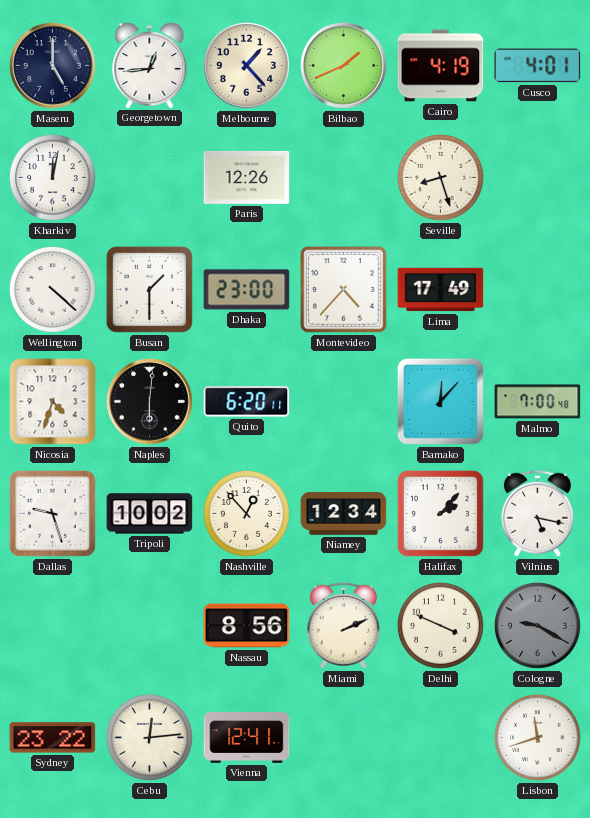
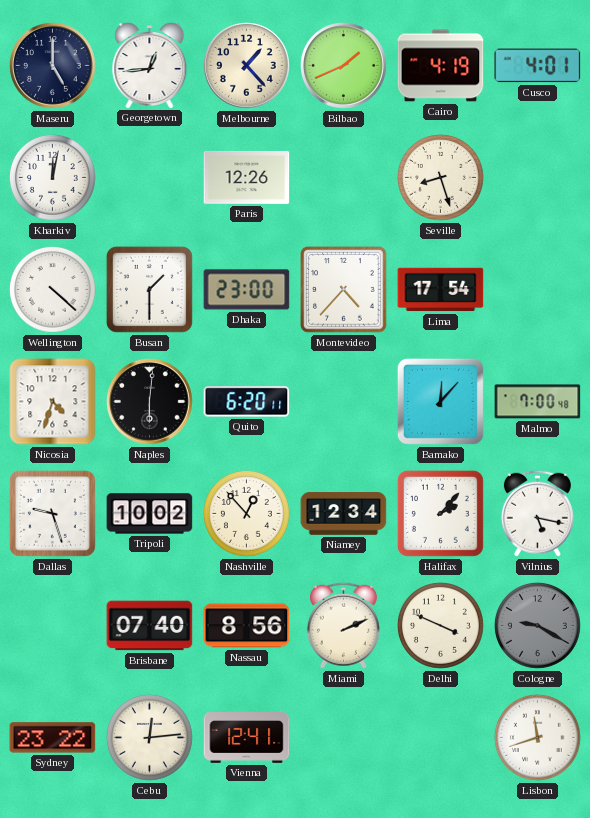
Lima: 17:49 -> 17:54
Brisbane: none -> 07:40
